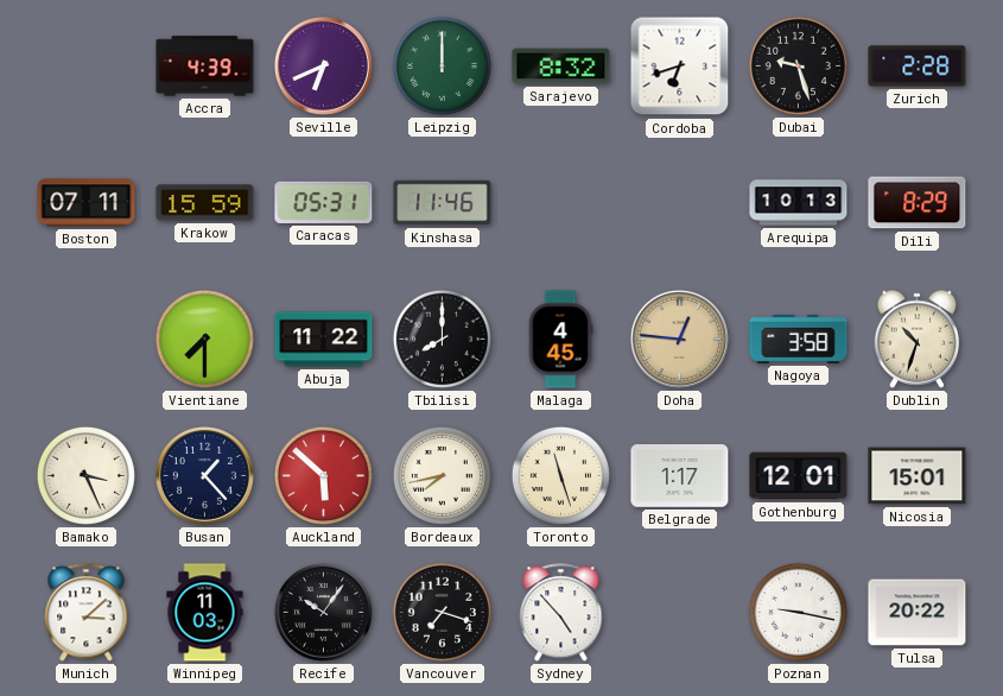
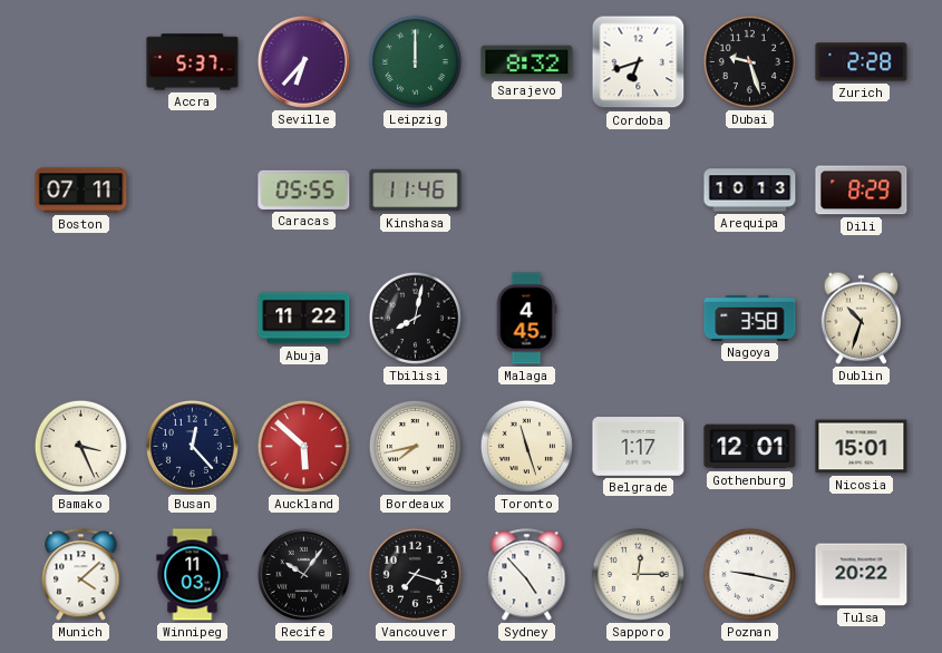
Accra: 4:39 -> 5:37
Seville: 6:41 -> 6:37
Krakow: 15:59 -> none
Caracas: 05:31 -> 05:55
Vientiane: 7:30 -> none
Tbilisi: 8:00 -> 8:02
Doha: 12:46 -> none
Busan: 1:23 -> 12:23
Munich: 3:08 -> 4:08
Sapporo: none -> 12:15
